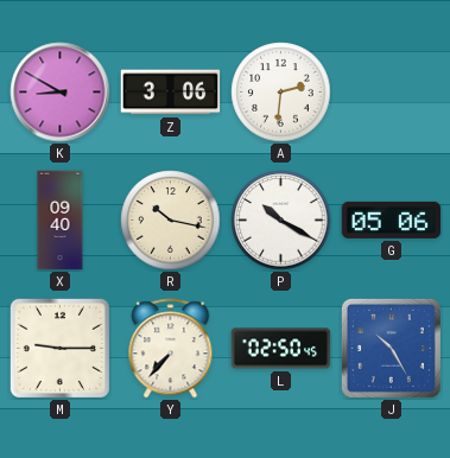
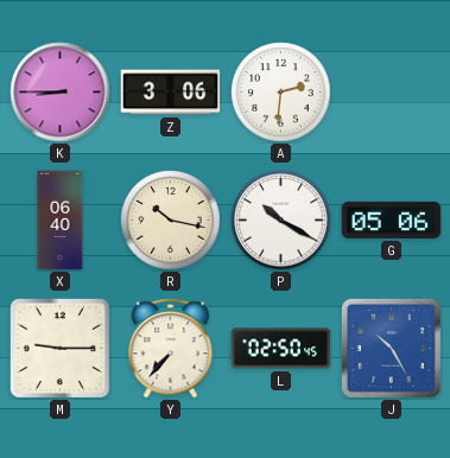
K: 8:50 -> 8:45
X: 09:40 -> 06:40
